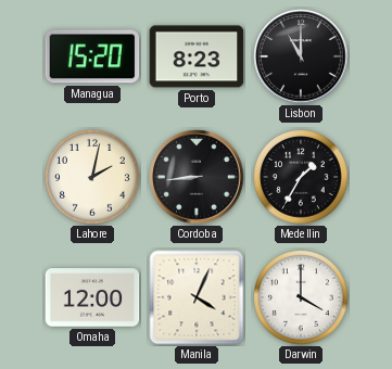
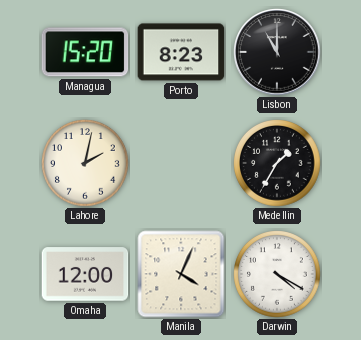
Cordoba: 8:44 -> none
Darwin: 4:00 -> 4:20
